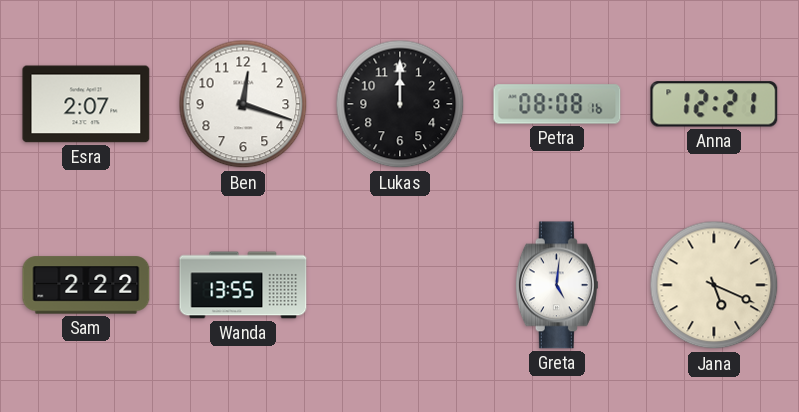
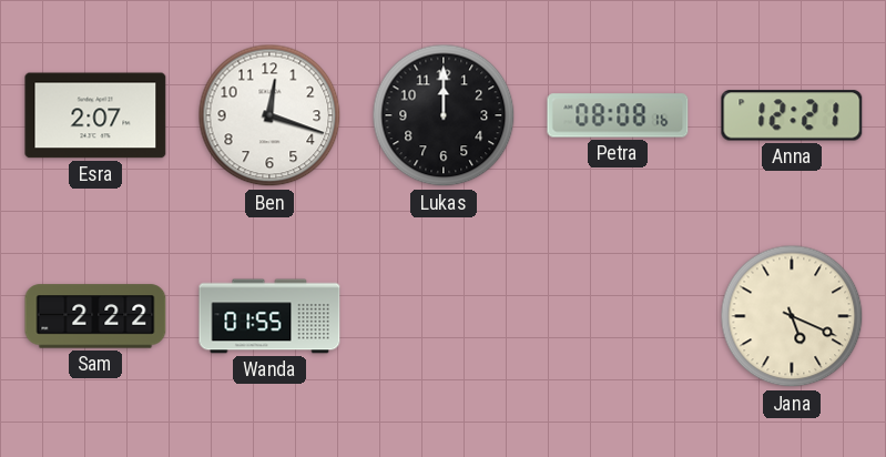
Wanda: 13:55 -> 01:55
Greta: 5:01 -> none
